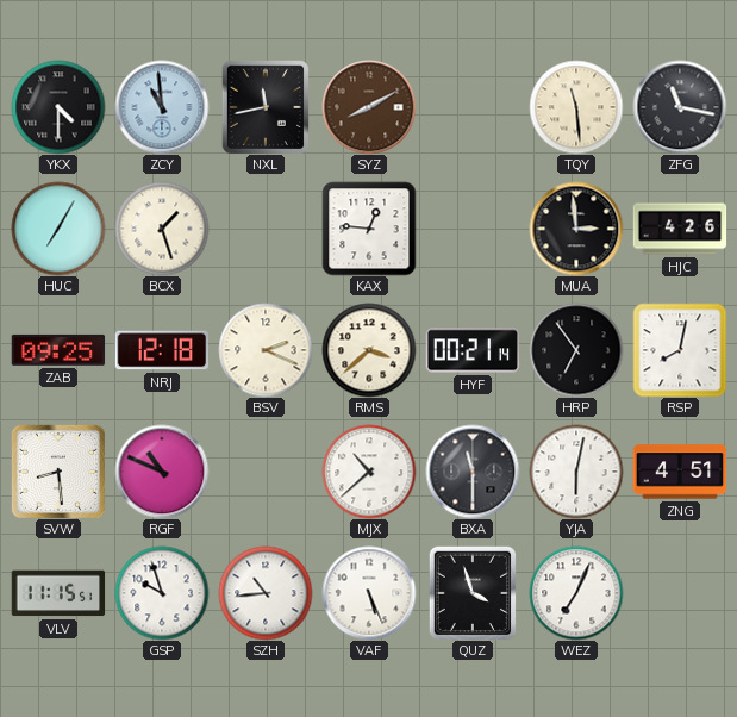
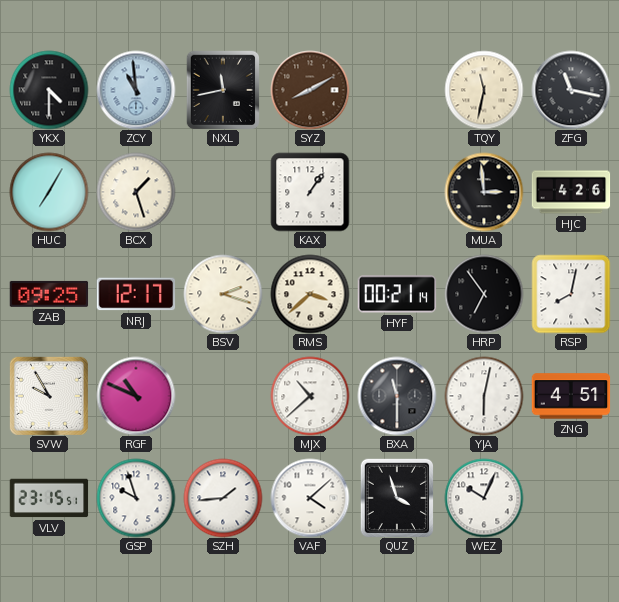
TQY: 11:29 -> 11:32
KAX: 12:46 -> 1:06
NRJ: 12:18 -> 12:17
BSV: 2:19 -> 2:18
SVW: 8:29 -> 9:55
VLV: 11:15 -> 23:15
SZH: 10:44 -> 1:44
VAF: 5:26 -> 4:08
WEZ: 7:04 -> 10:04
